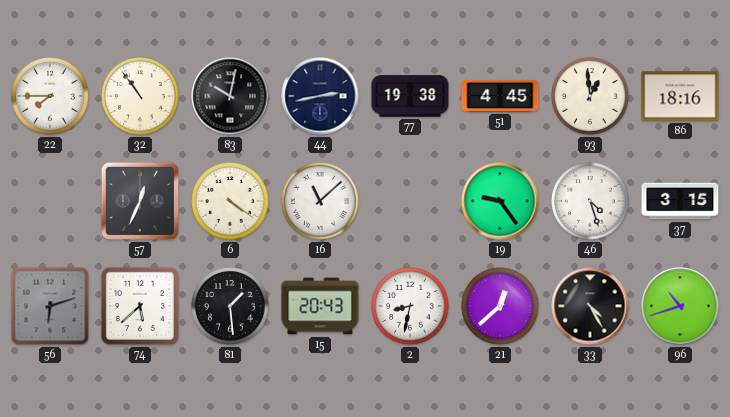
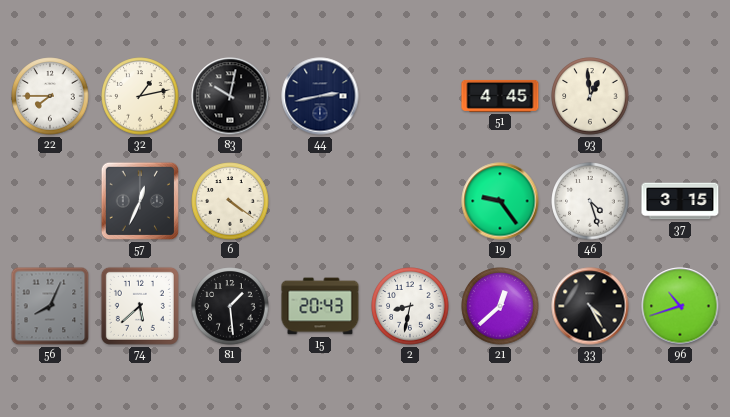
32: 10:54 -> 1:13
77: 19:38 -> none
86: 18:16 -> none
16: 11:08 -> none
56: 6:12 -> 8:04
